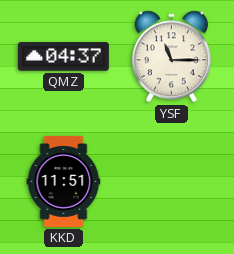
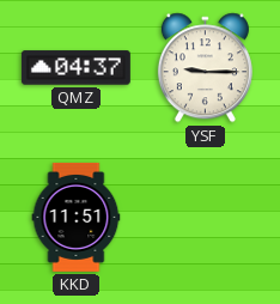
YSF: 11:15 -> 9:15
